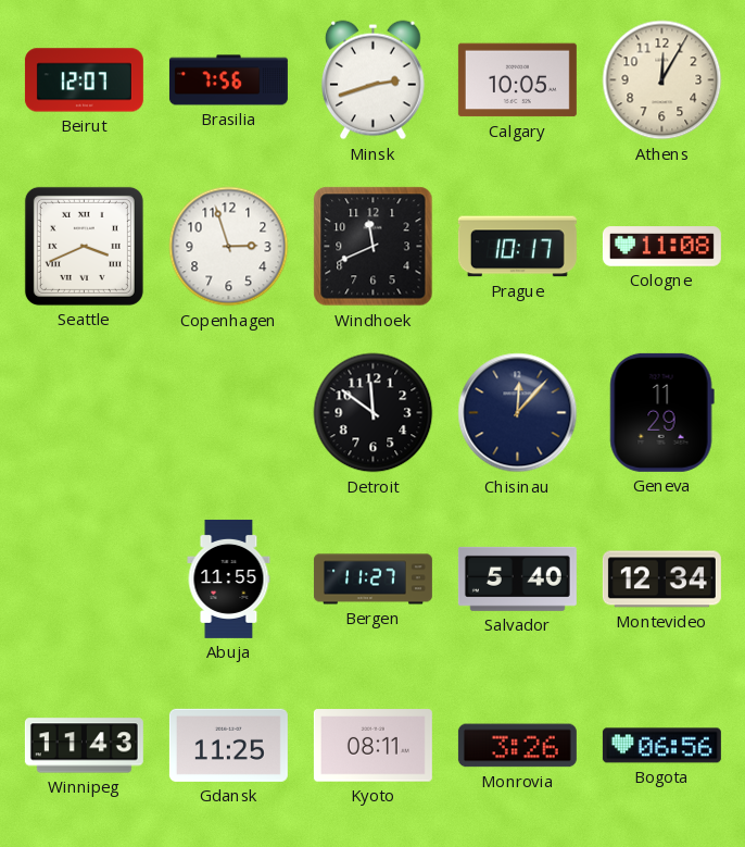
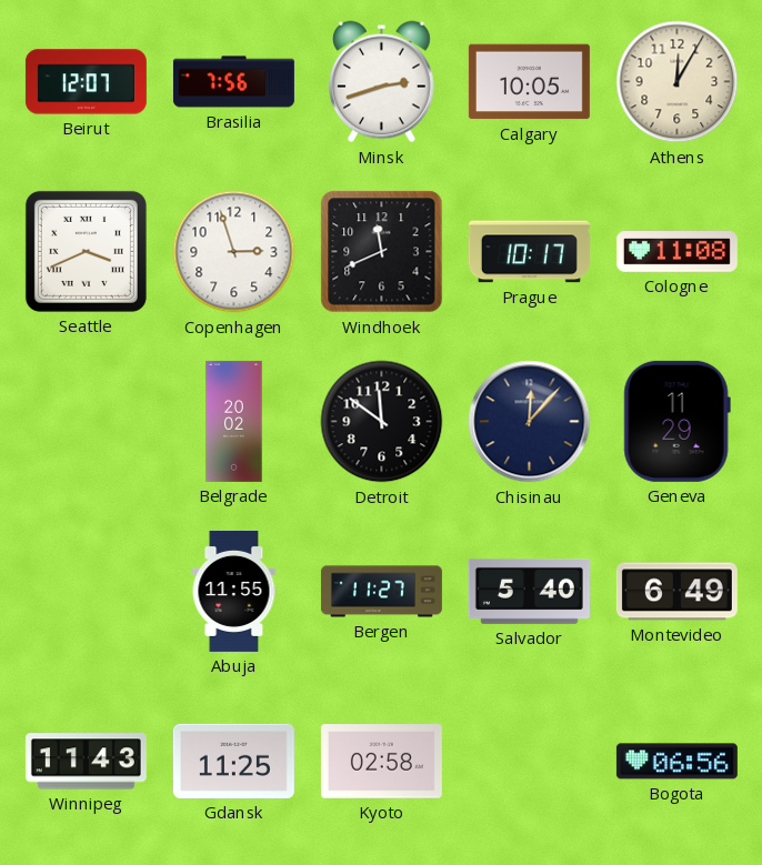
Belgrade: none -> 20:02
Montevideo: 12:34 -> 6:49
Kyoto: 08:11 -> 02:58
Monrovia: 3:26 -> none
